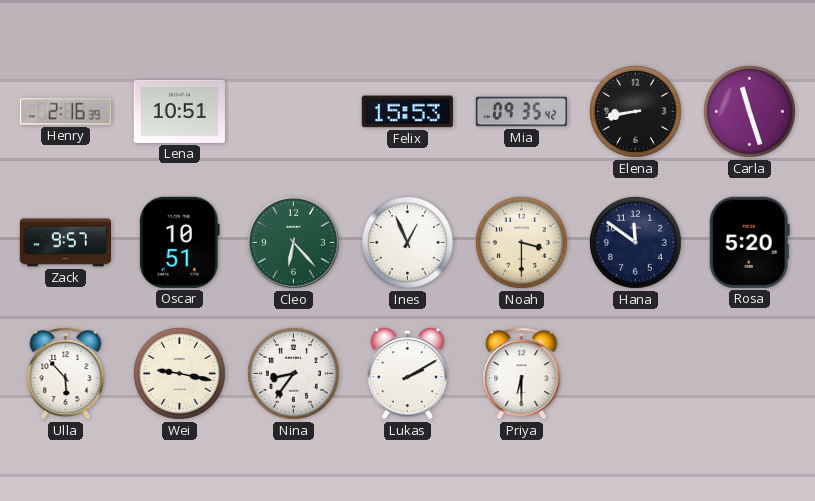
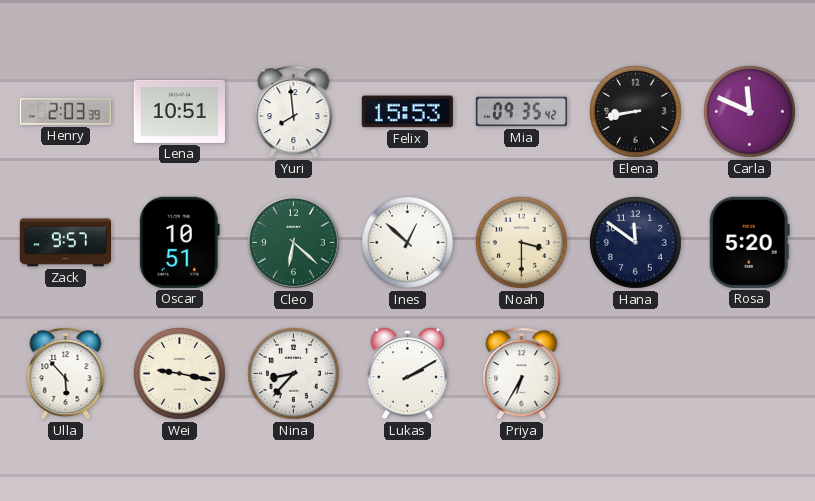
Henry: 2:16 -> 2:03
Yuri: none -> 7:59
Carla: 11:27 -> 11:49
Cleo: 6:23 -> 6:22
Ines: 12:56 -> 12:52
Nina: 8:36 -> 8:37
Priya: 6:30 -> 6:35
